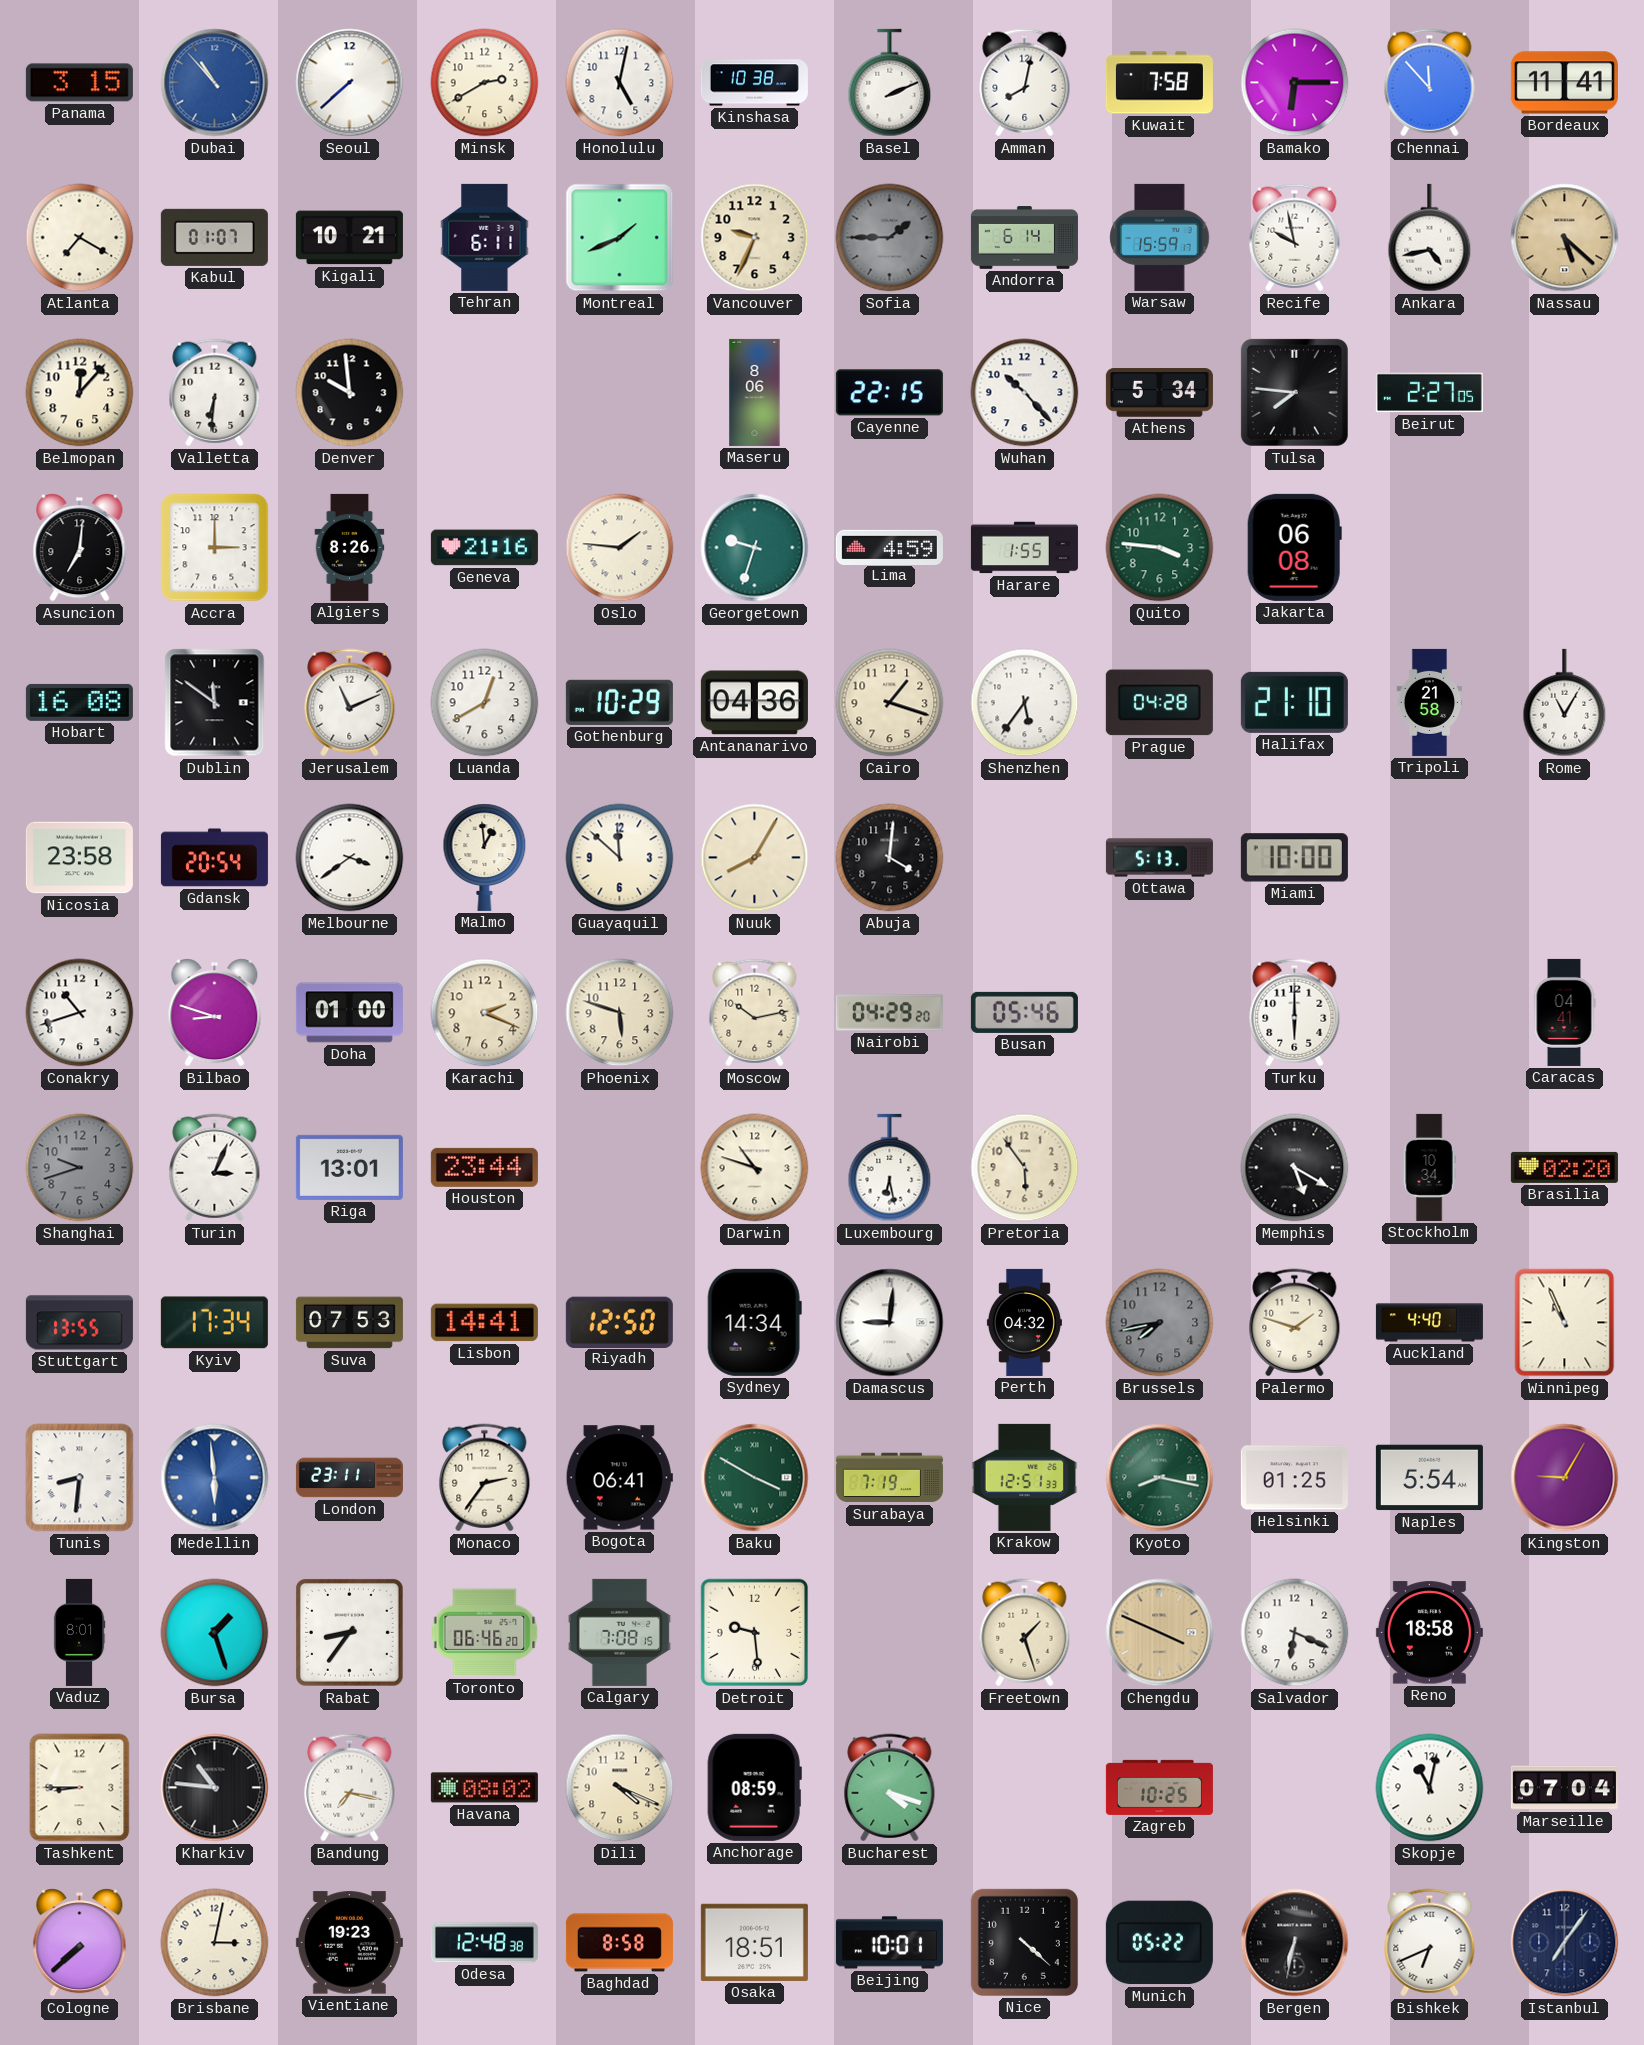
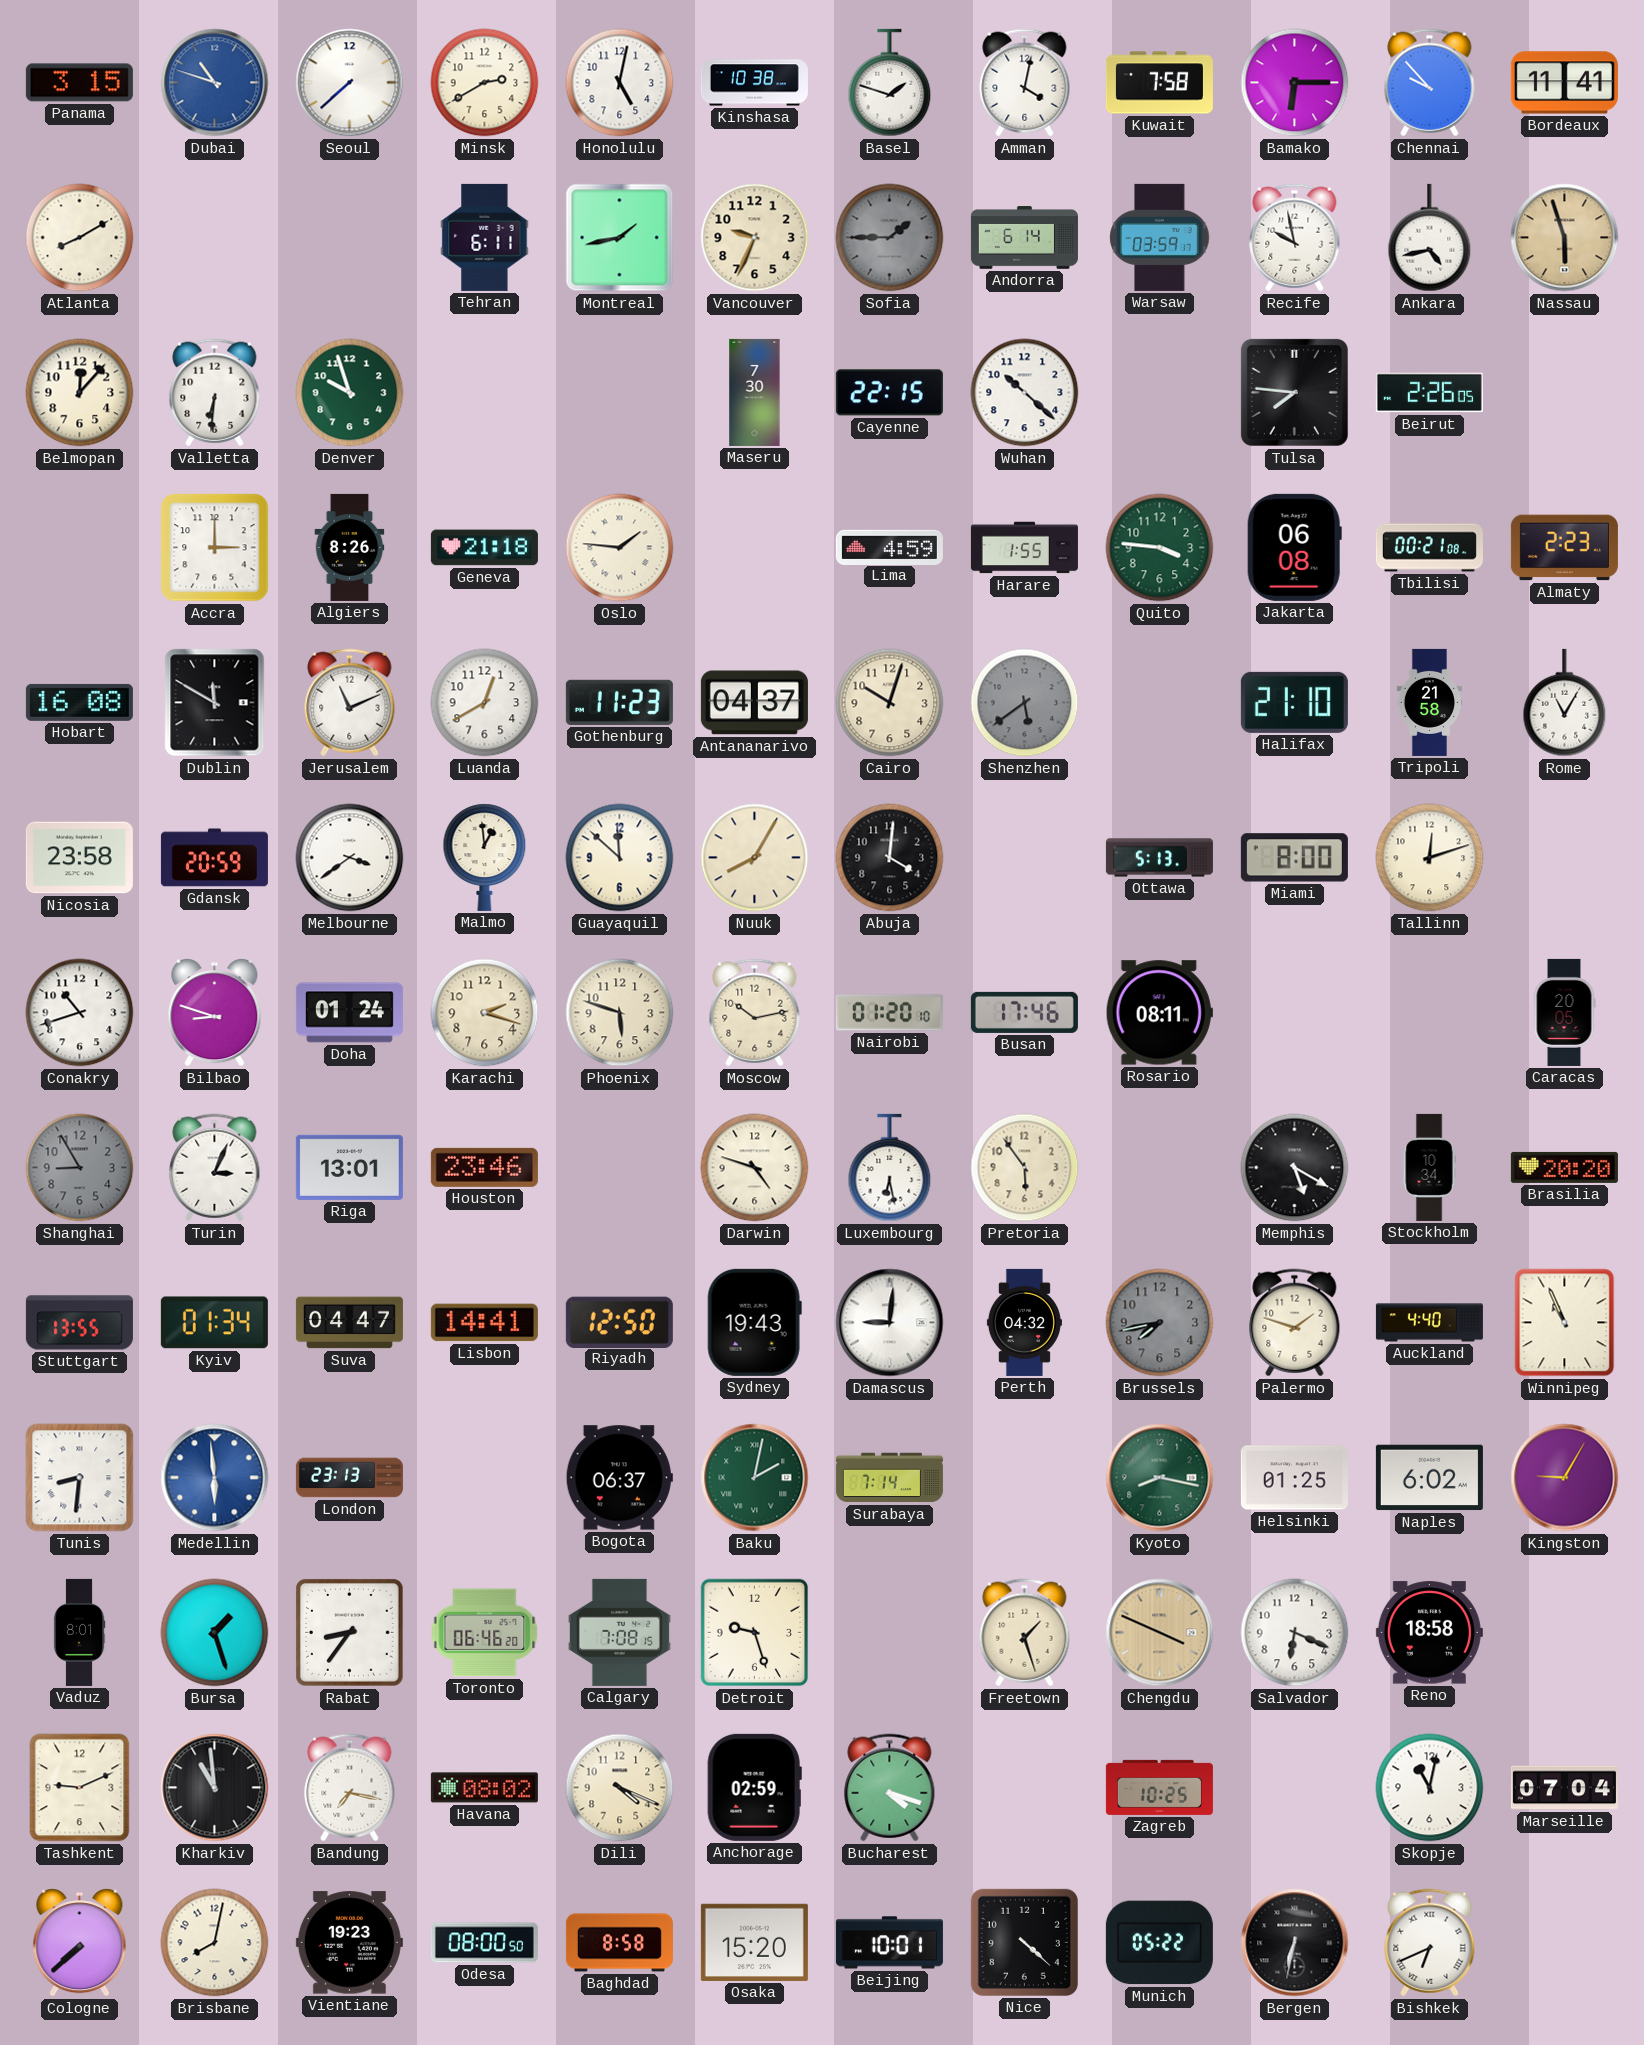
Dubai: 10:53 -> 10:48
Basel: 2:11 -> 1:48
Amman: 8:02 -> 4:02
Chennai: 11:53 -> 9:53
Atlanta: 7:20 -> 8:10
Kabul: 01:07 -> none
Kigali: 10:21 -> none
Montreal: 1:41 -> 1:43
Warsaw: 15:59 -> 03:59
Nassau: 5:22 -> 5:57
Denver: 9:59 -> 9:57
Denver dial: black -> green
Maseru: 8:06 -> 7:30
Wuhan: 10:23 -> 10:22
Athens: 5:34 -> none
Beirut: 2:27 -> 2:26
Asuncion: 7:01 -> none
Geneva: 21:16 -> 21:18
Georgetown: 9:33 -> none
Tbilisi: none -> 00:21
Almaty: none -> 2:23
Dublin: 11:51 -> 11:50
Gothenburg: 10:29 -> 11:23
Antananarivo: 04:36 -> 04:37
Cairo: 1:18 -> 10:03
Shenzhen: 5:36 -> 5:39
Shenzhen dial: white -> grey
Prague: 04:28 -> none
Gdansk: 20:54 -> 20:59
Miami: 10:00 -> 8:00
Tallinn: none -> 12:12
Doha: 01:00 -> 01:24
Karachi: 2:19 -> 2:18
Nairobi: 04:29 -> 01:20
Busan: 05:46 -> 17:46
Rosario: none -> 08:11
Turku: 6:00 -> none
Caracas: 04:41 -> 20:05
Shanghai: 9:42 -> 8:55
Houston: 23:44 -> 23:46
Darwin: 10:48 -> 4:48
Brasilia: 02:20 -> 20:20
Kyiv: 17:34 -> 01:34
Suva: 07:53 -> 04:47
Sydney: 14:34 -> 19:43
London: 23:11 -> 23:13
Monaco: 2:36 -> none
Bogota: 06:41 -> 06:37
Baku: 3:50 -> 2:02
Surabaya: 7:19 -> 7:14
Krakow: 12:51 -> none
Naples: 5:54 -> 6:02
Detroit: 9:29 -> 9:27
Tashkent: 8:45 -> 9:11
Kharkiv: 10:46 -> 10:59
Anchorage: 08:59 -> 02:59
Brisbane: 3:02 -> 8:02
Odesa: 12:48 -> 08:00
Osaka: 18:51 -> 15:20
Istanbul: 7:06 -> none
